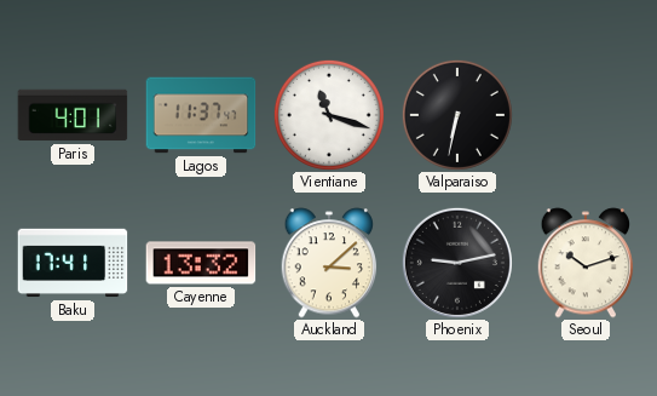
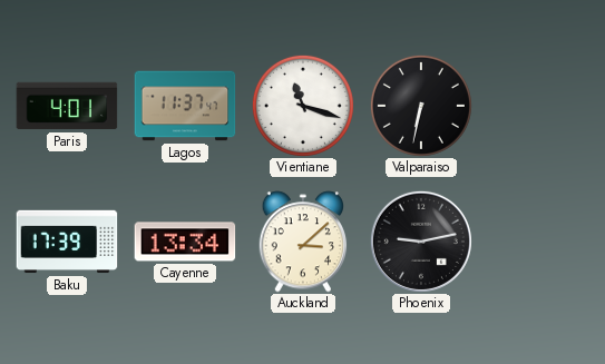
Baku: 17:41 -> 17:39
Cayenne: 13:32 -> 13:34
Seoul: 10:12 -> none
